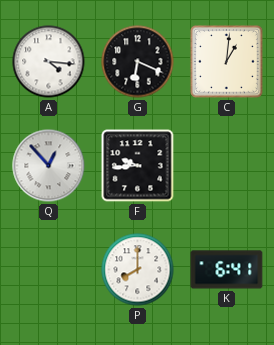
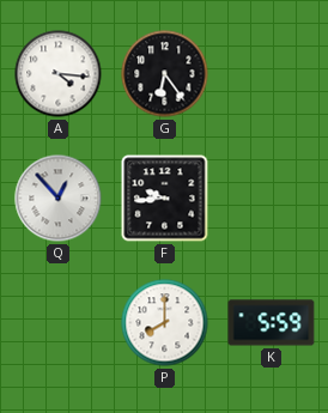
G: 6:19 -> 6:24
C: 1:01 -> none
K: 6:41 -> 5:59
